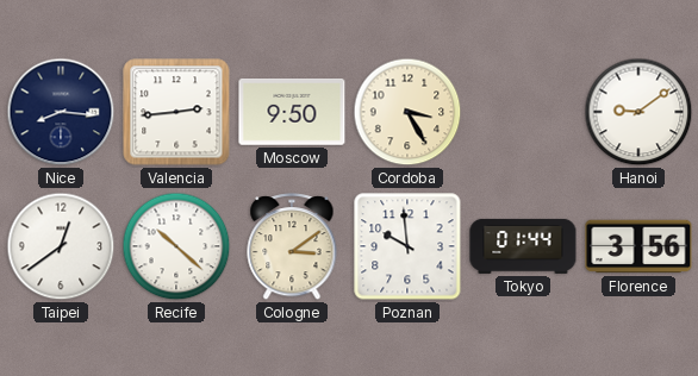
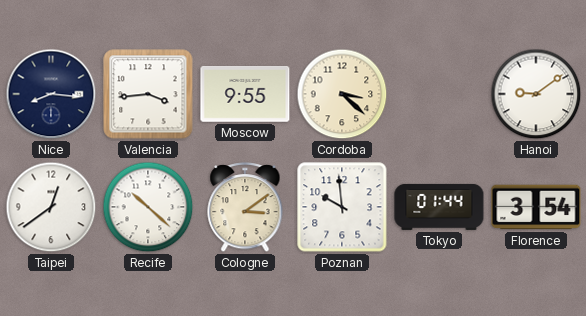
Valencia: 2:44 -> 3:44
Moscow: 9:50 -> 9:55
Cordoba: 3:25 -> 3:22
Florence: 3:56 -> 3:54
